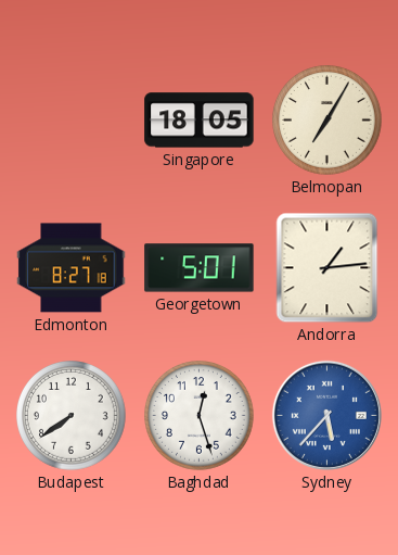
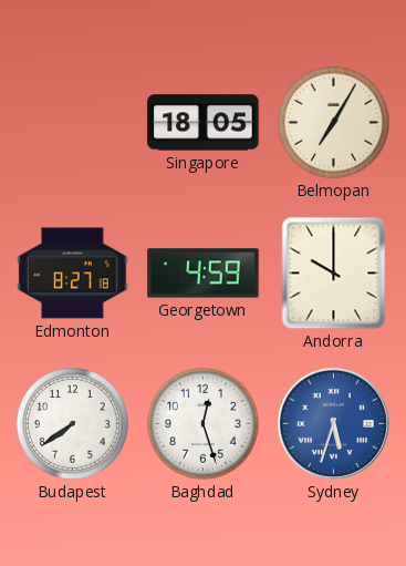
Georgetown: 5:01 -> 4:59
Andorra: 1:14 -> 10:00
Sydney: 5:37 -> 5:33
